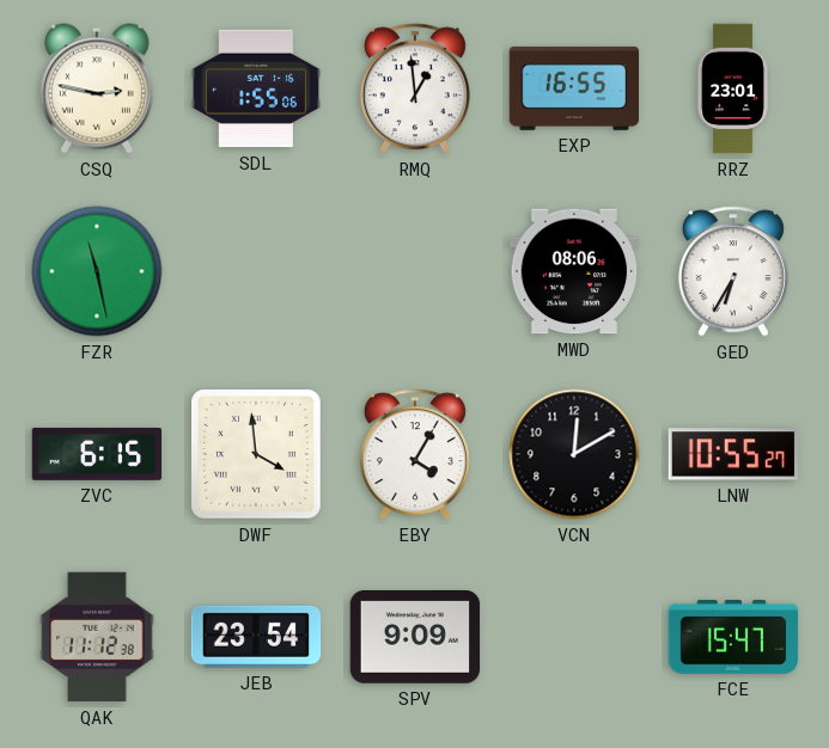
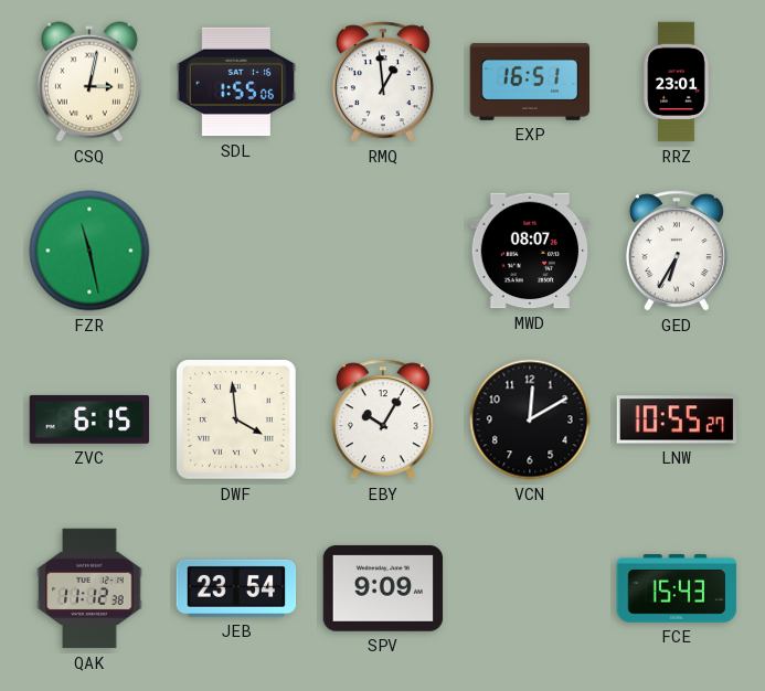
CSQ: 2:47 -> 3:02
EXP: 16:55 -> 16:51
MWD: 08:06 -> 08:07
EBY: 4:05 -> 10:05
FCE: 15:47 -> 15:43
